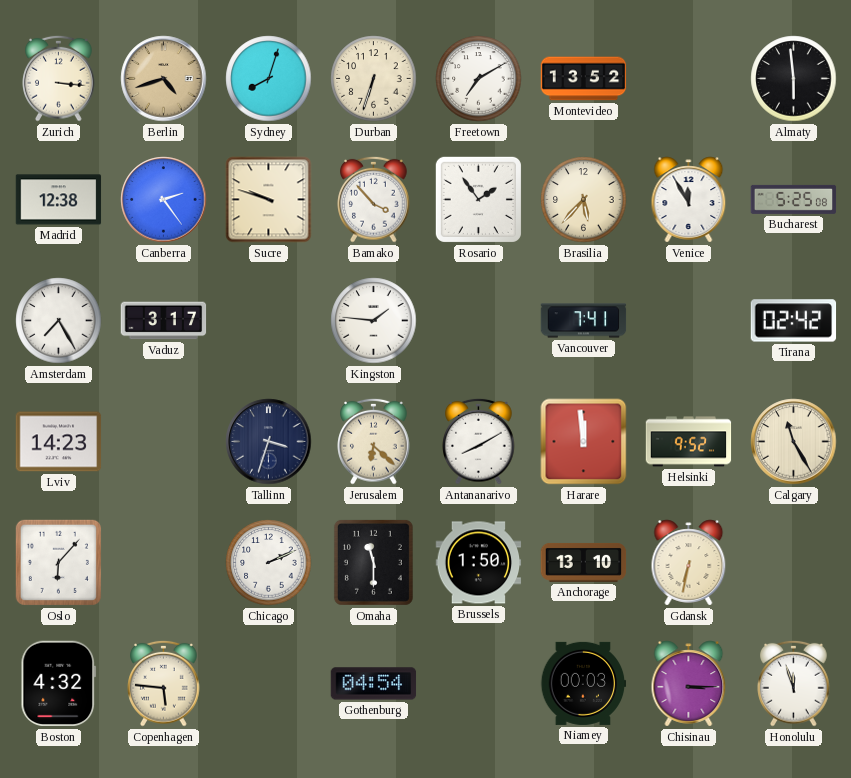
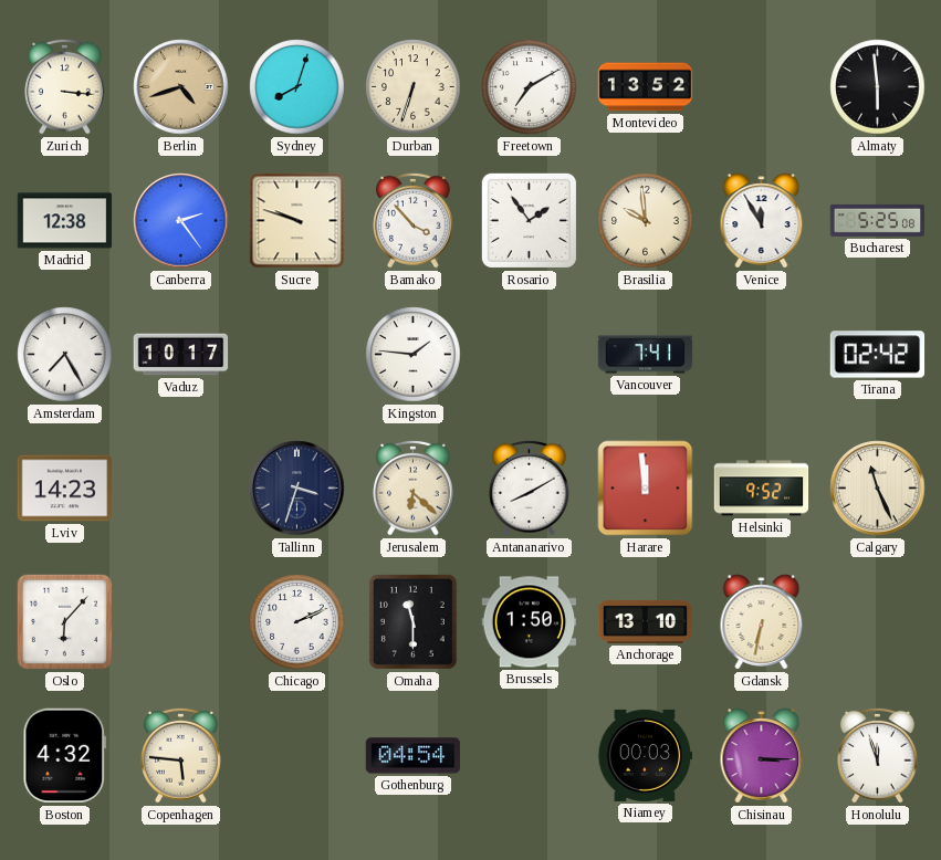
Brasilia: 5:37 -> 9:59
Vaduz: 3:17 -> 10:17
Calgary: 11:25 -> 11:26
